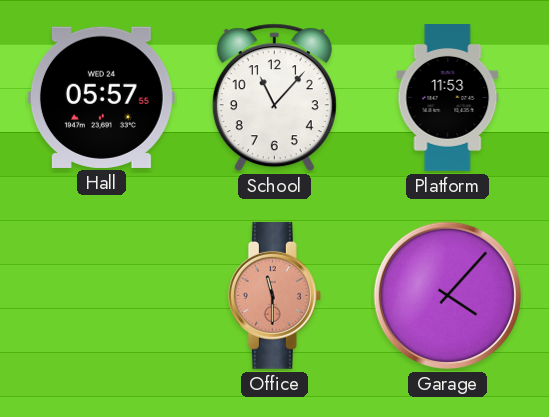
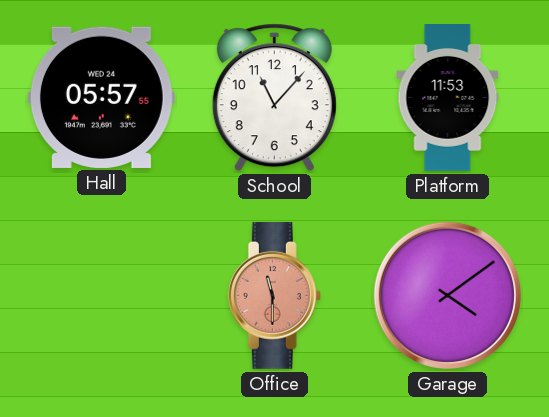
Garage: 4:07 -> 4:09
